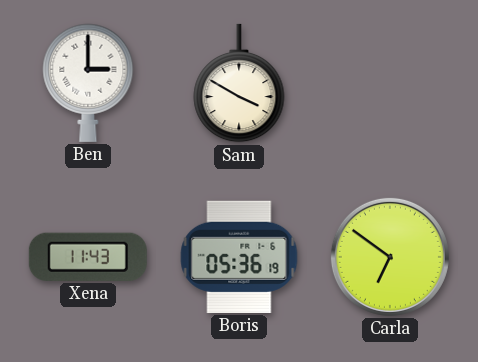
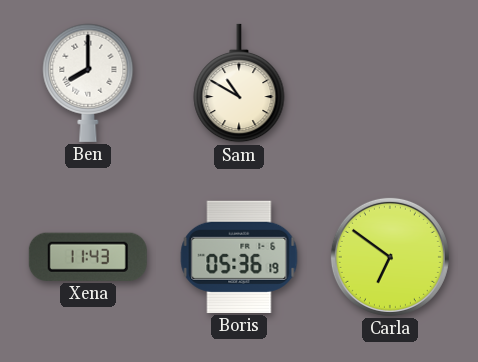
Ben: 3:00 -> 8:00
Sam: 3:50 -> 10:50
